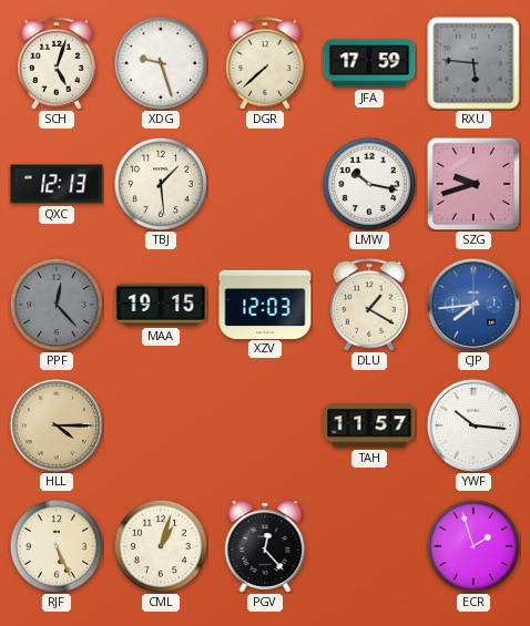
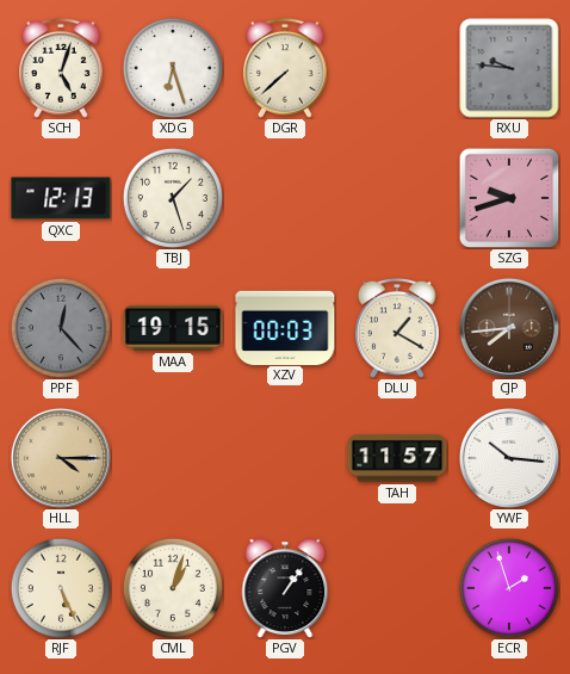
XDG: 9:27 -> 6:27
JFA: 17:59 -> none
RXU: 5:46 -> 9:46
TBJ: 1:29 -> 1:27
LMW: 10:17 -> none
XZV: 12:03 -> 00:03
CJP dial: blue -> brown
PGV: 12:23 -> 1:06
